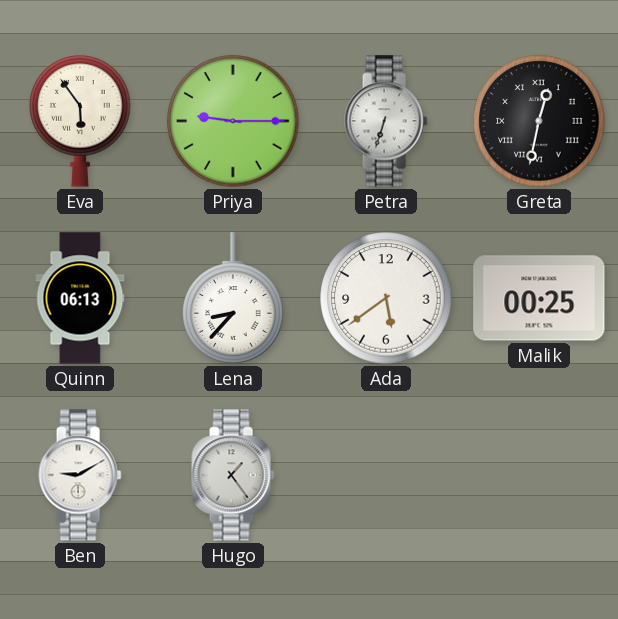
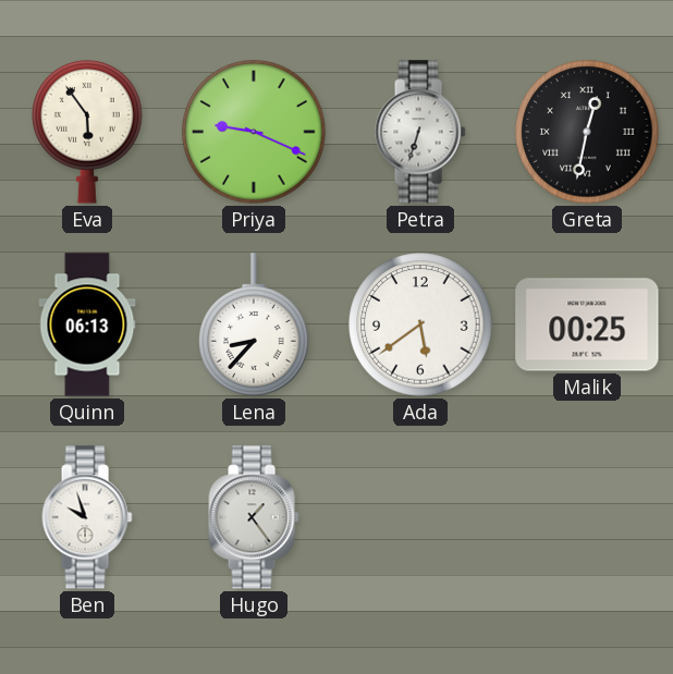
Priya: 9:15 -> 9:19
Ben: 9:10 -> 9:57
